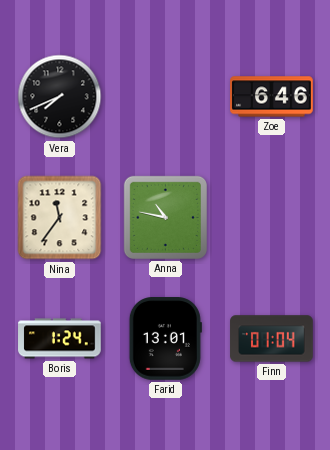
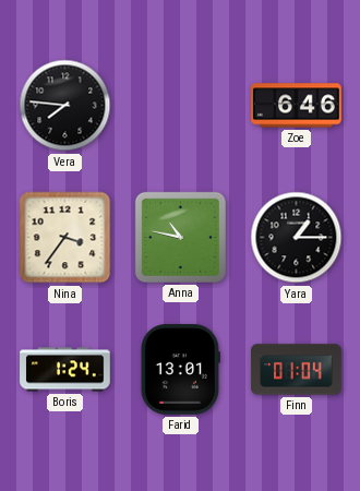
Vera: 7:41 -> 7:46
Nina: 11:36 -> 3:36
Yara: none -> 1:15
